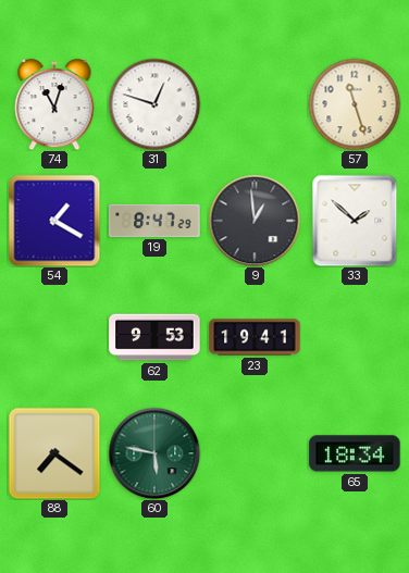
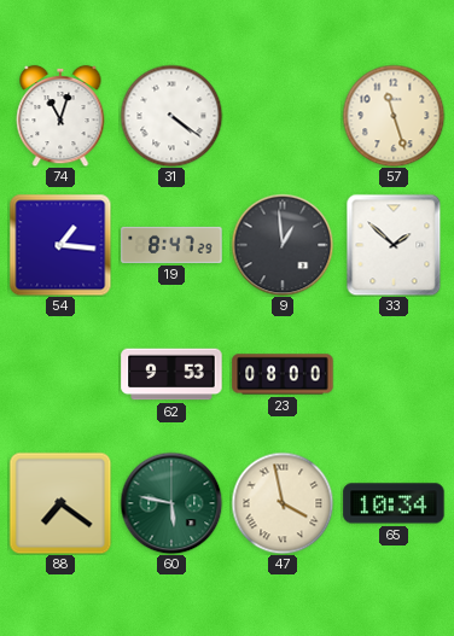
31: 12:48 -> 4:21
54: 1:20 -> 1:16
23: 19:41 -> 08:00
47: none -> 3:58
65: 18:34 -> 10:34
